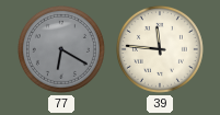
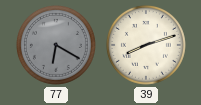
39: 11:46 -> 8:12
